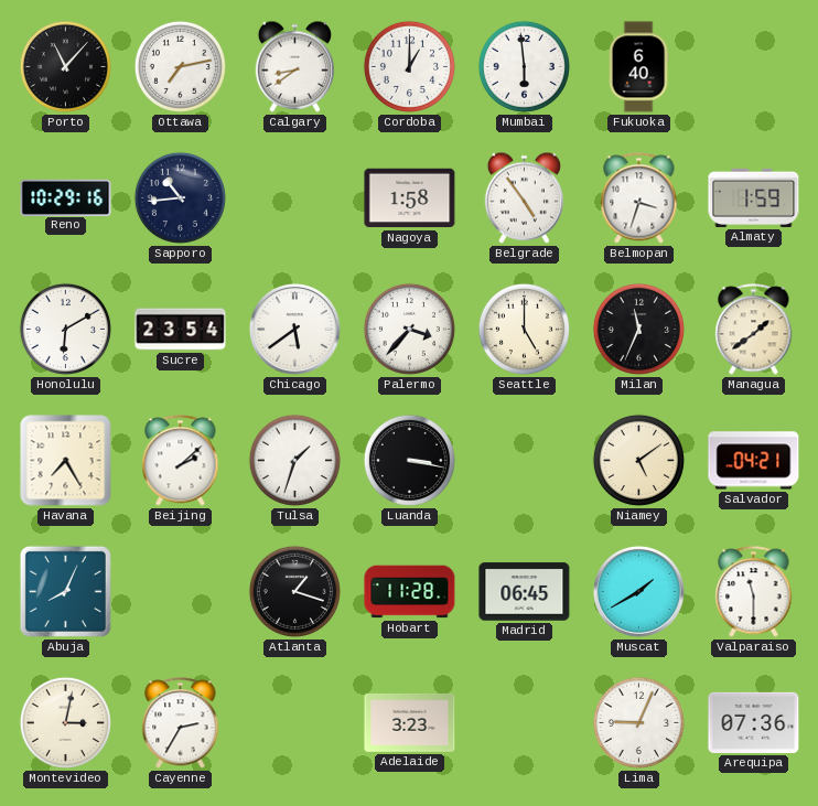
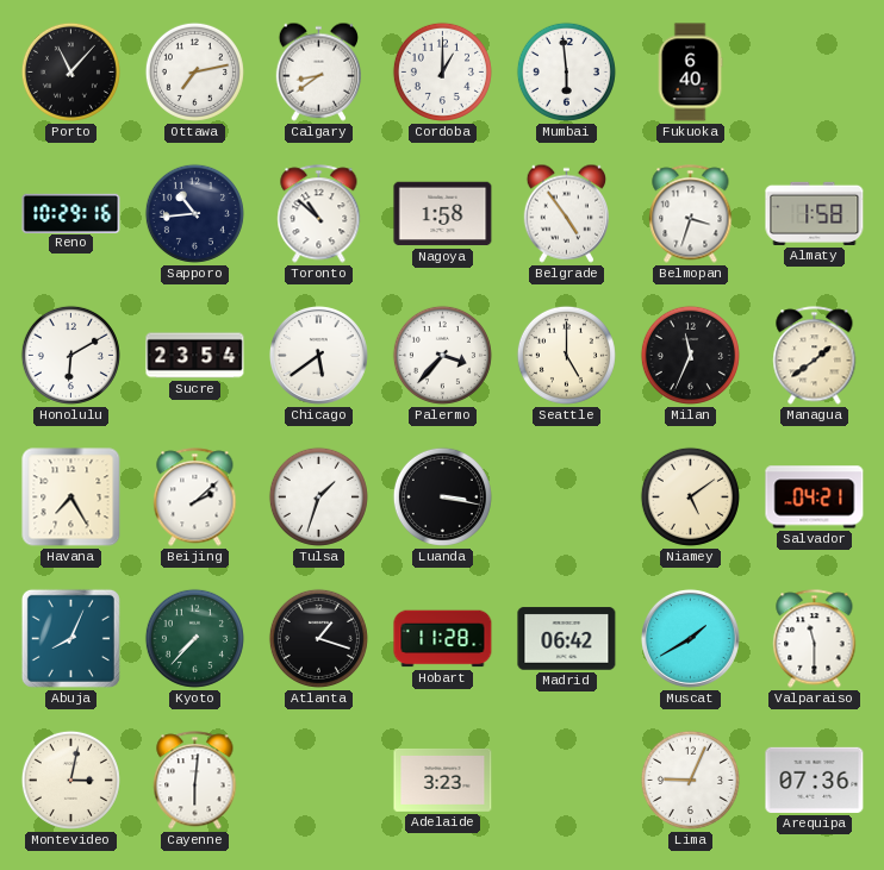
Toronto: none -> 10:52
Almaty: 1:59 -> 1:58
Kyoto: none -> 7:37
Madrid: 06:45 -> 06:42
Cayenne: 2:35 -> 6:01
